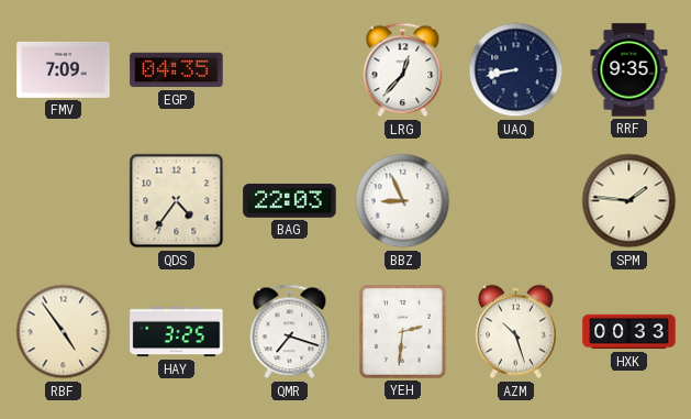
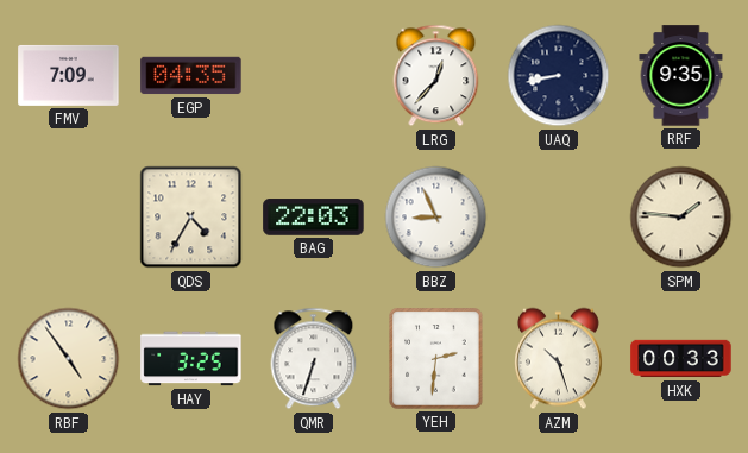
QDS: 4:36 -> 4:35
QMR: 7:18 -> 6:33
